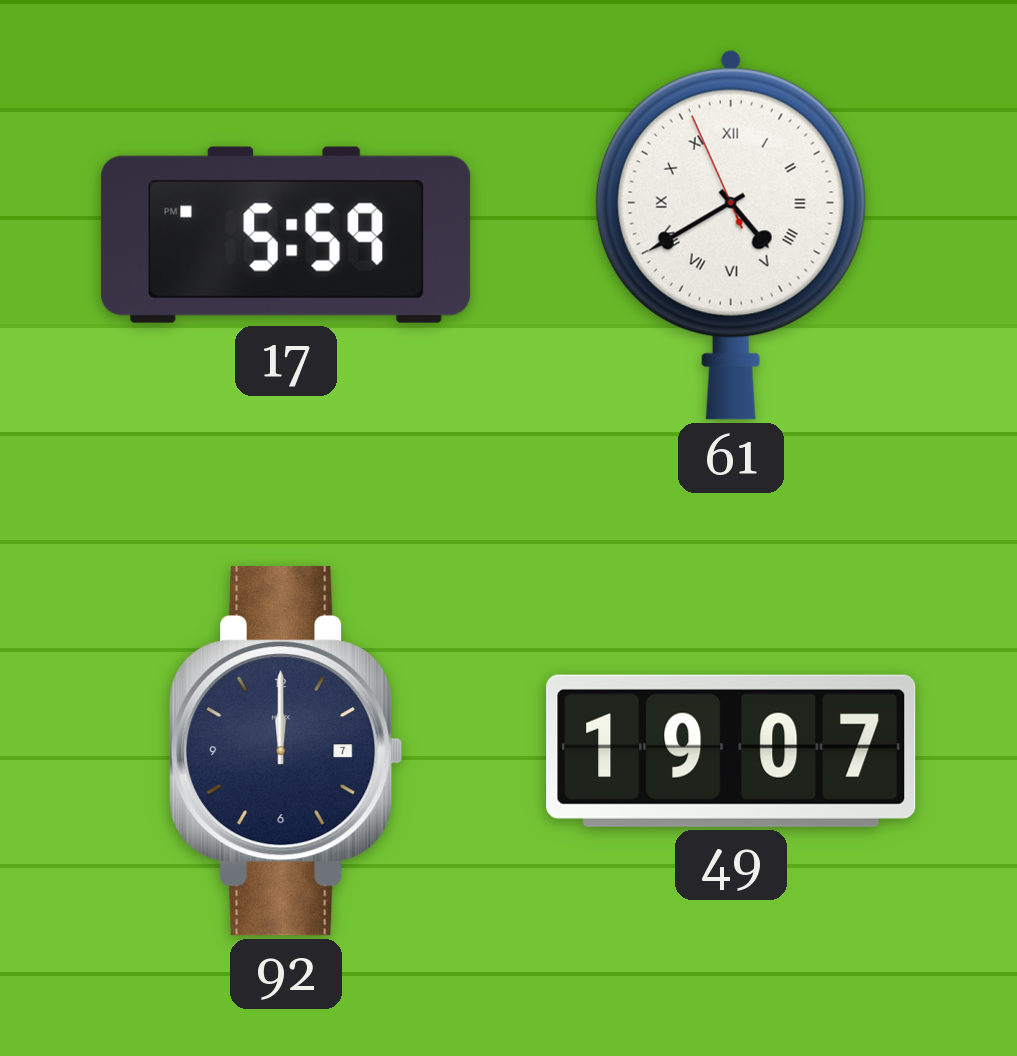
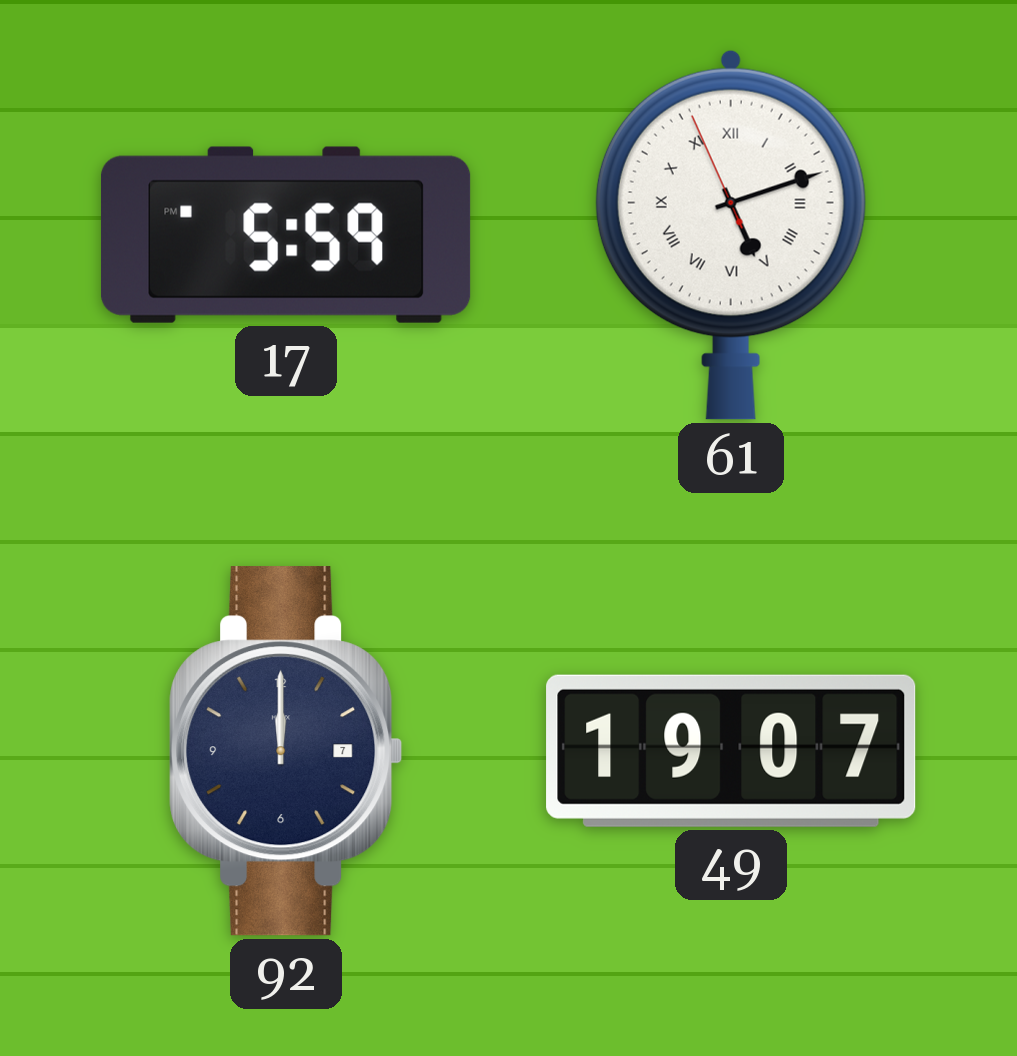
61: 4:39 -> 5:11
